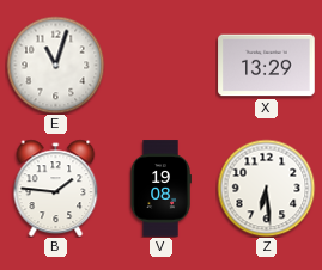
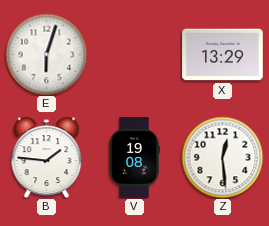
E: 11:03 -> 6:03
Z: 6:29 -> 12:29
